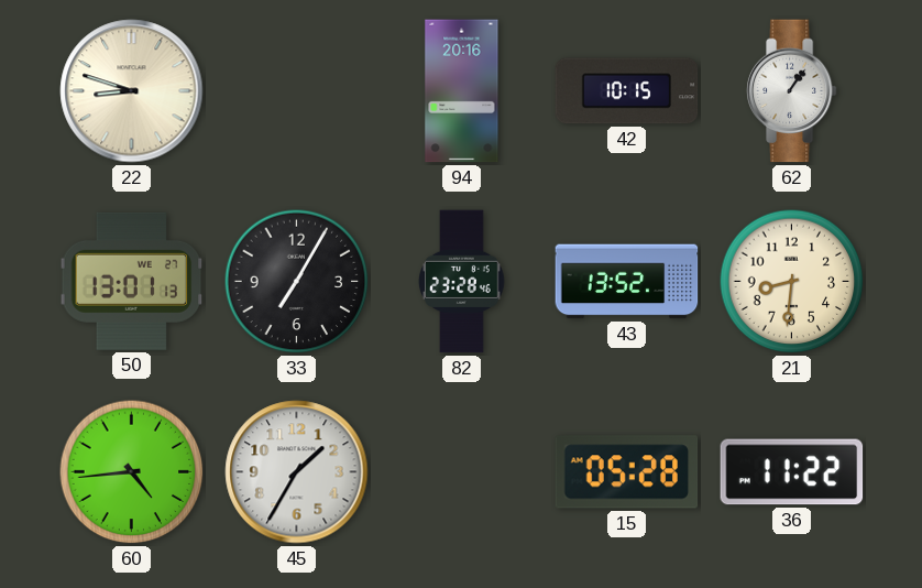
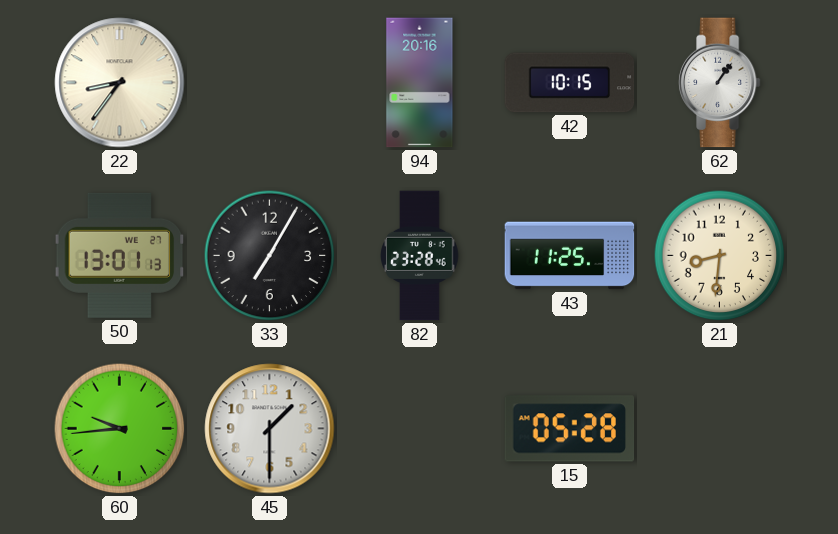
22: 8:48 -> 8:36
43: 13:52 -> 11:25
60: 4:44 -> 9:44
45: 1:35 -> 1:30
36: 11:22 -> none
